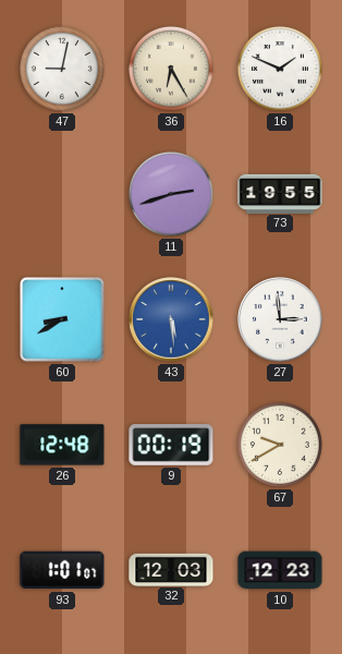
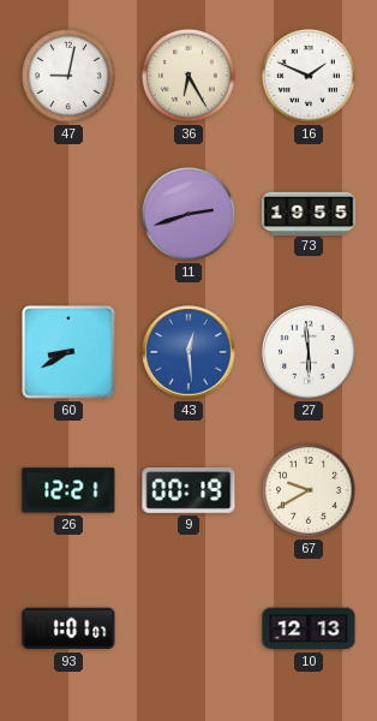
43: 5:29 -> 12:29
27: 2:59 -> 5:59
26: 12:48 -> 12:21
32: 12:03 -> none
10: 12:23 -> 12:13
